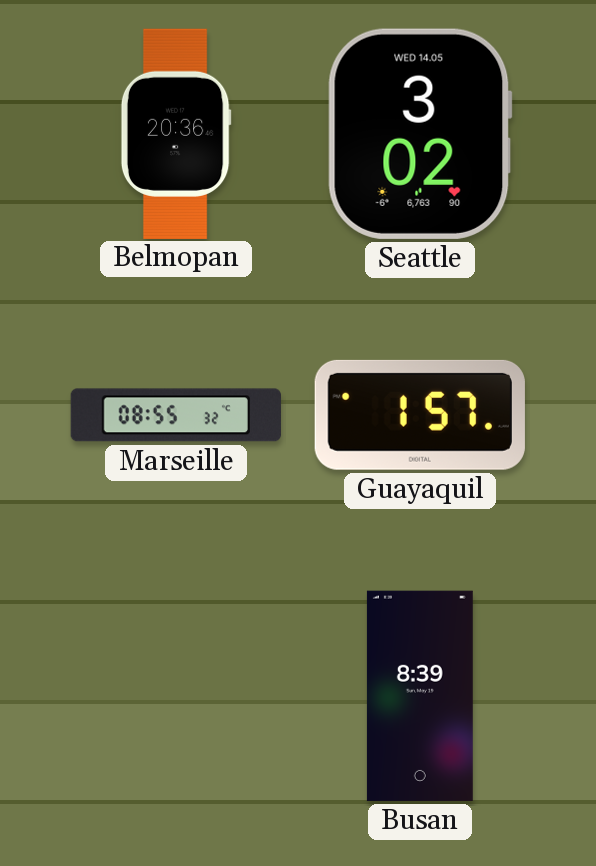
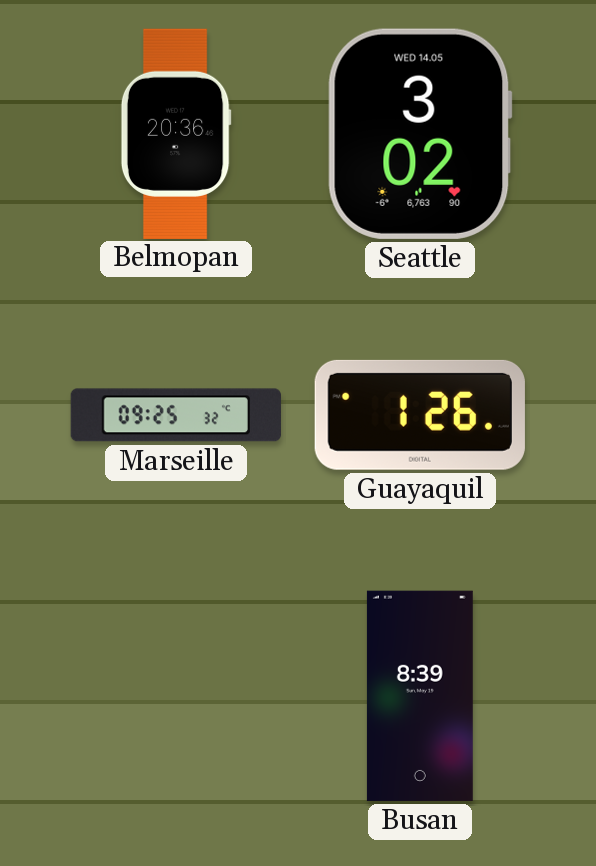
Marseille: 08:55 -> 09:25
Guayaquil: 1:57 -> 1:26
